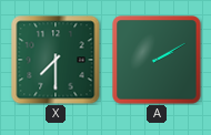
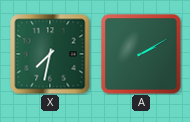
X: 7:30 -> 7:32
